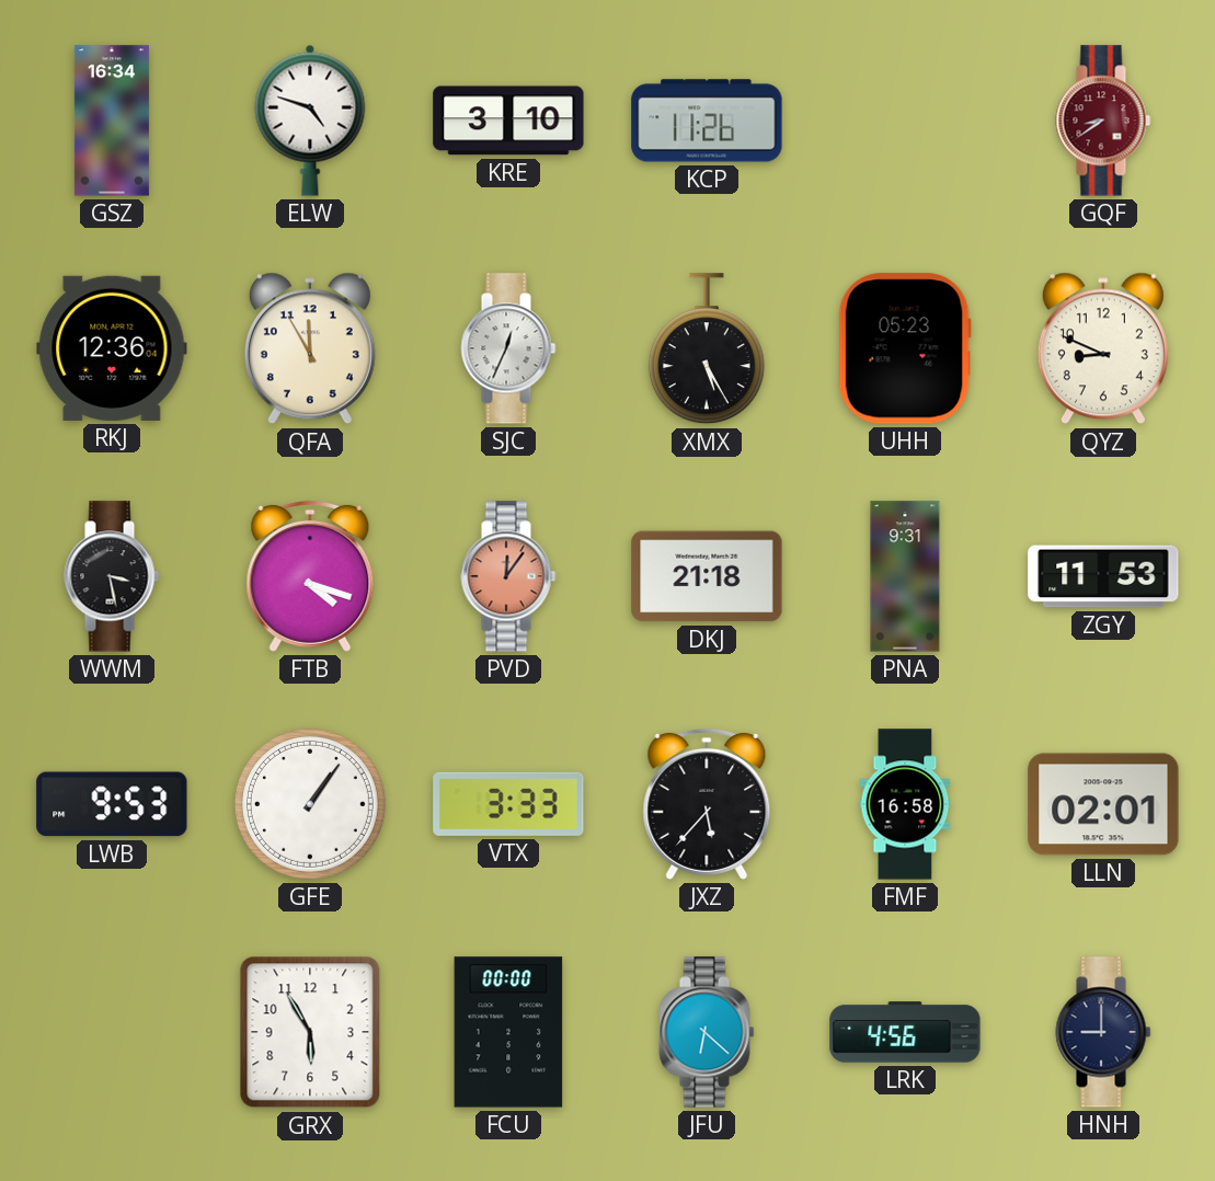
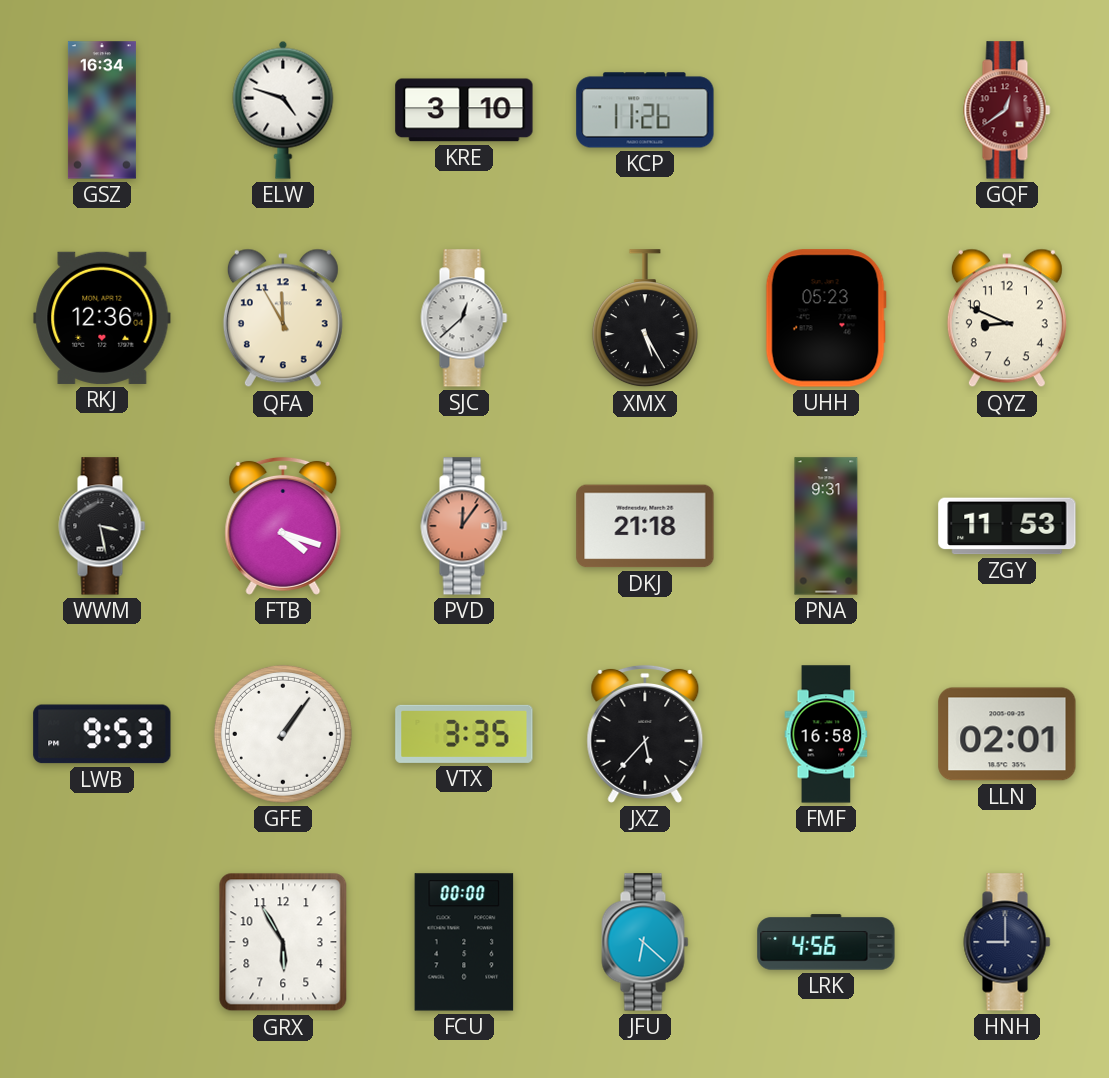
GQF: 8:39 -> 12:39
SJC: 12:34 -> 12:38
VTX: 3:33 -> 3:35
